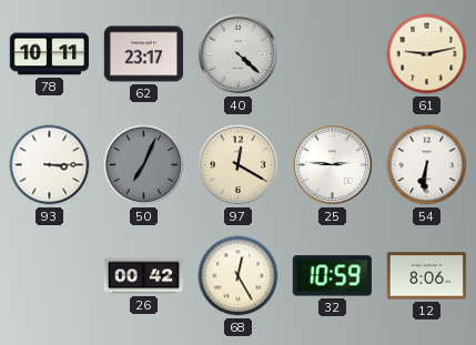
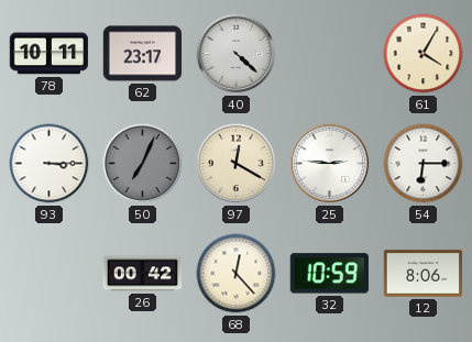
61: 9:13 -> 4:05
54: 6:31 -> 6:15
68: 12:25 -> 12:23
